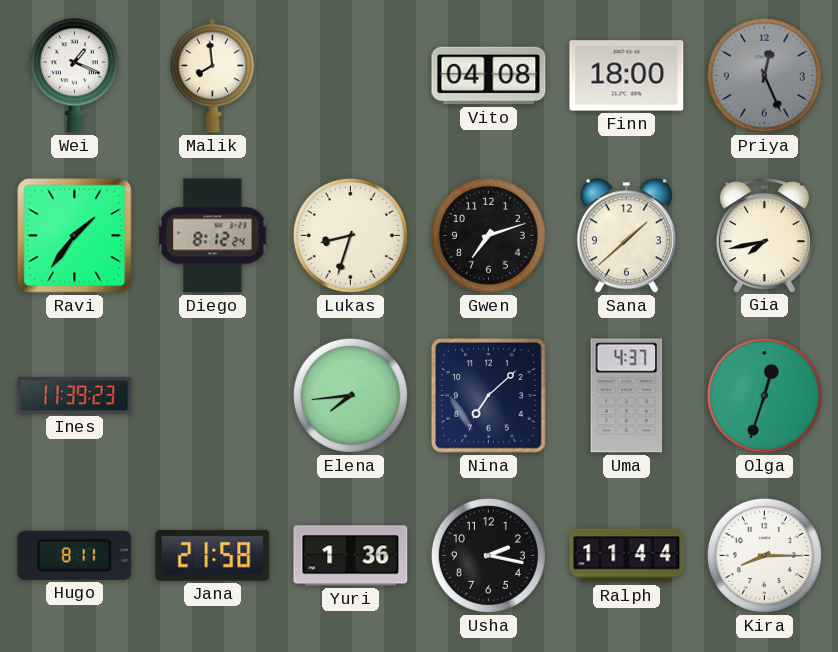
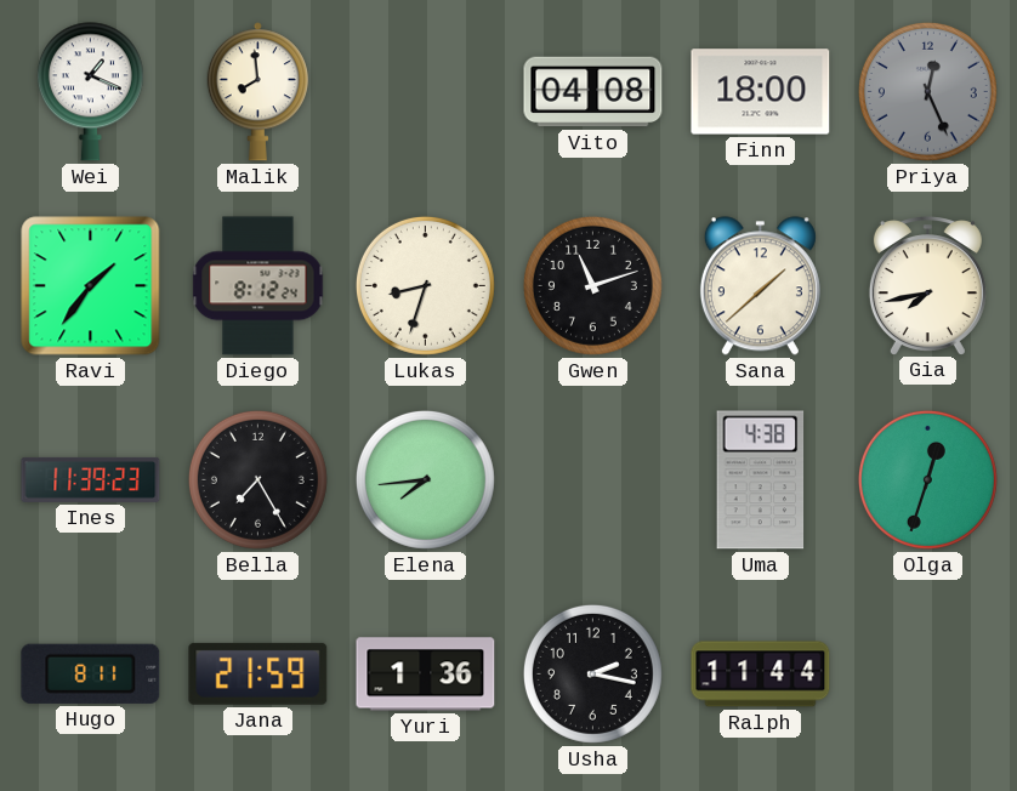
Gwen: 7:12 -> 11:12
Bella: none -> 7:25
Nina: 7:08 -> none
Uma: 4:37 -> 4:38
Jana: 21:58 -> 21:59
Kira: 8:15 -> none
